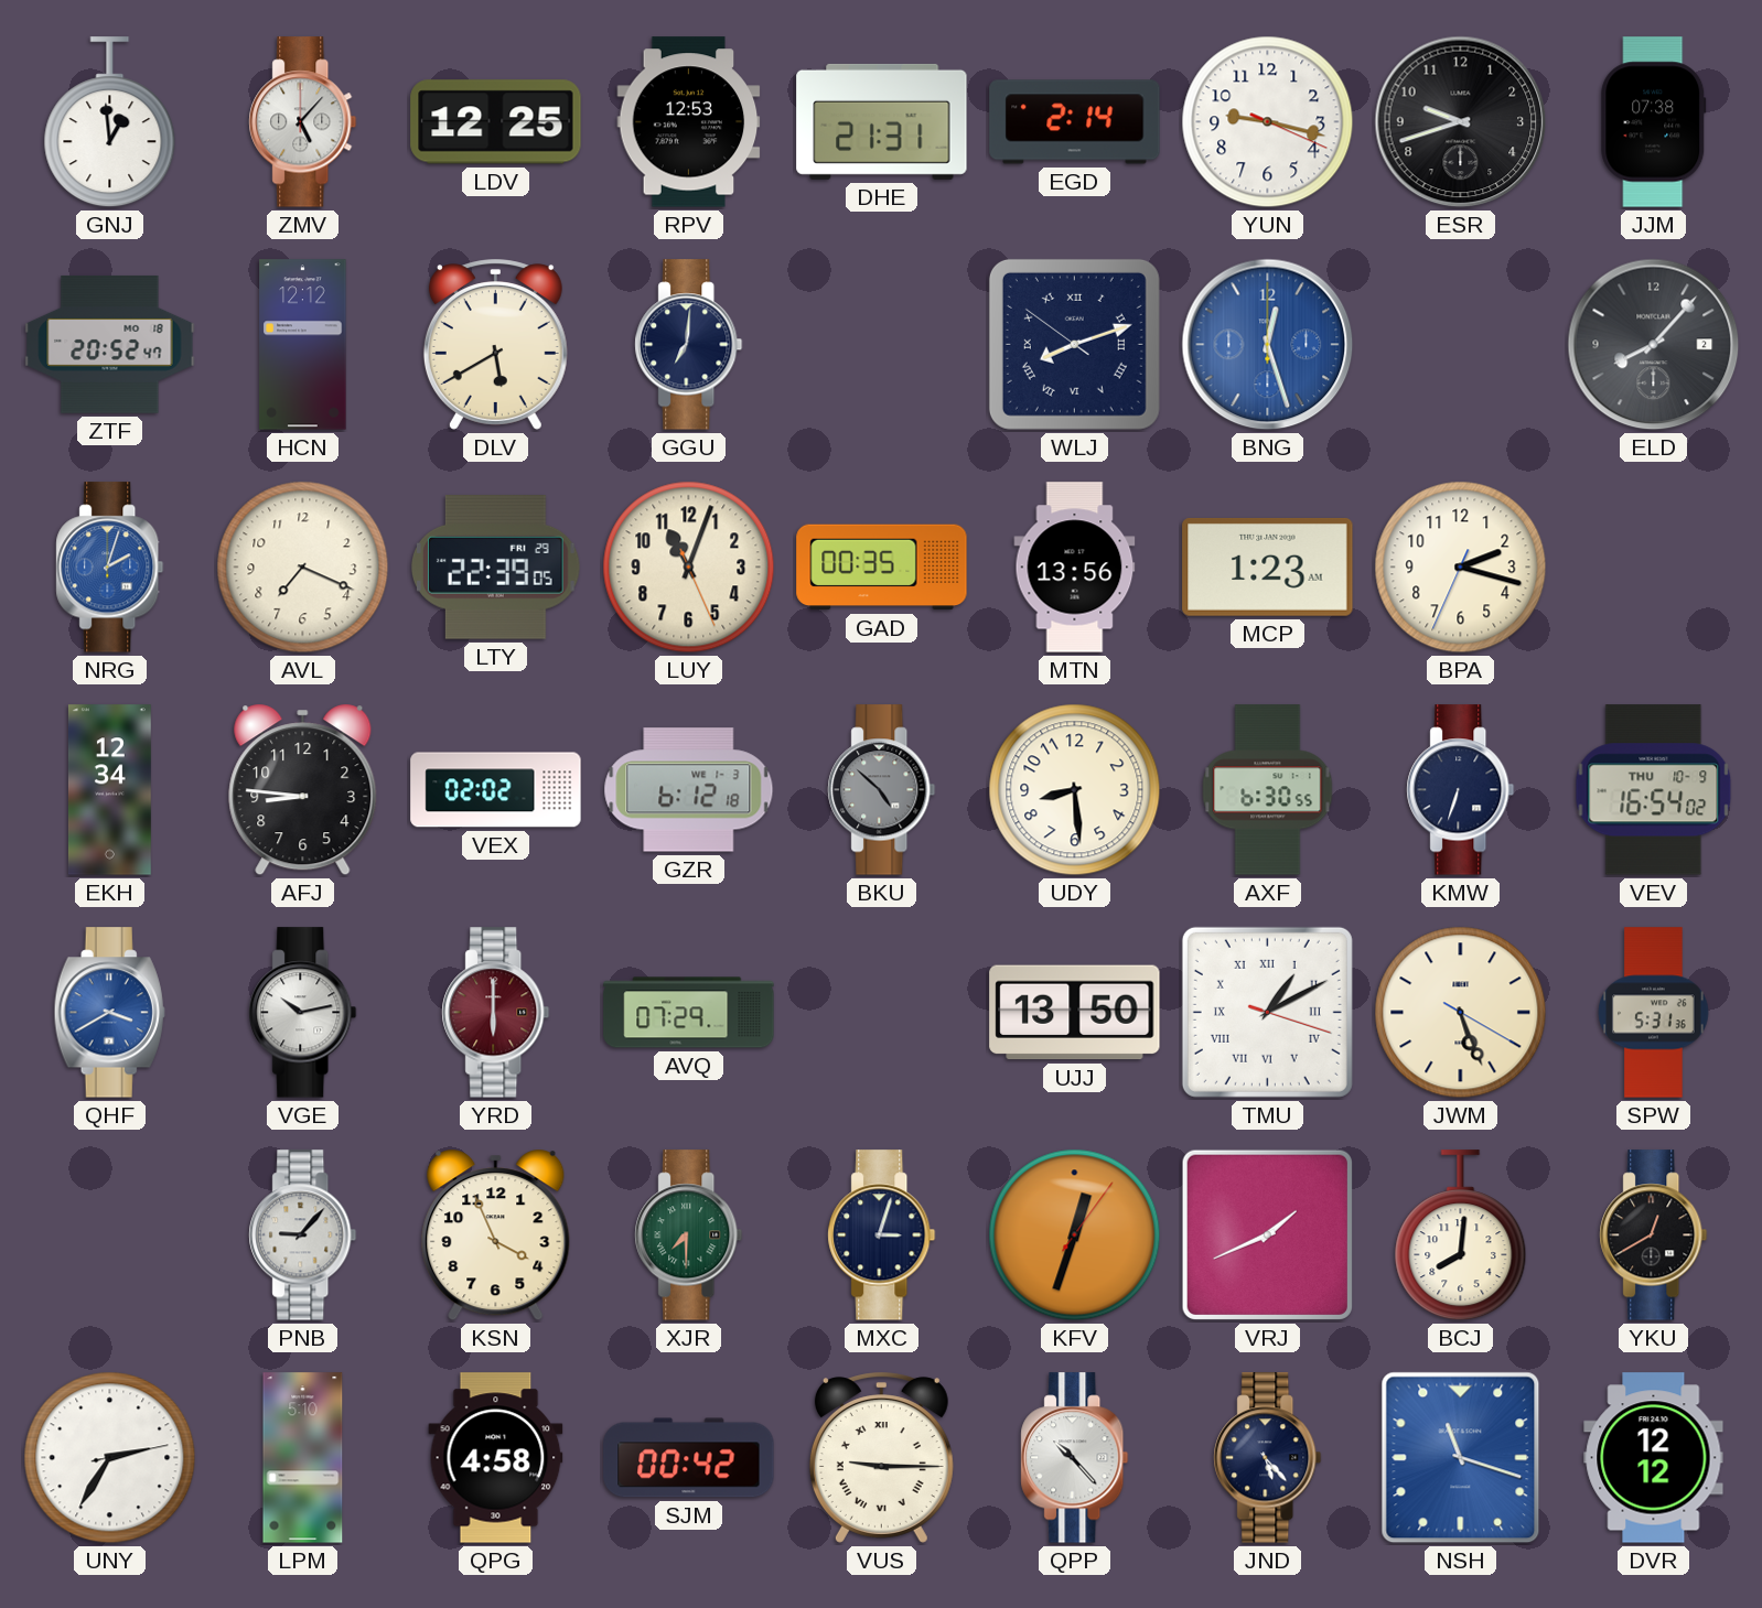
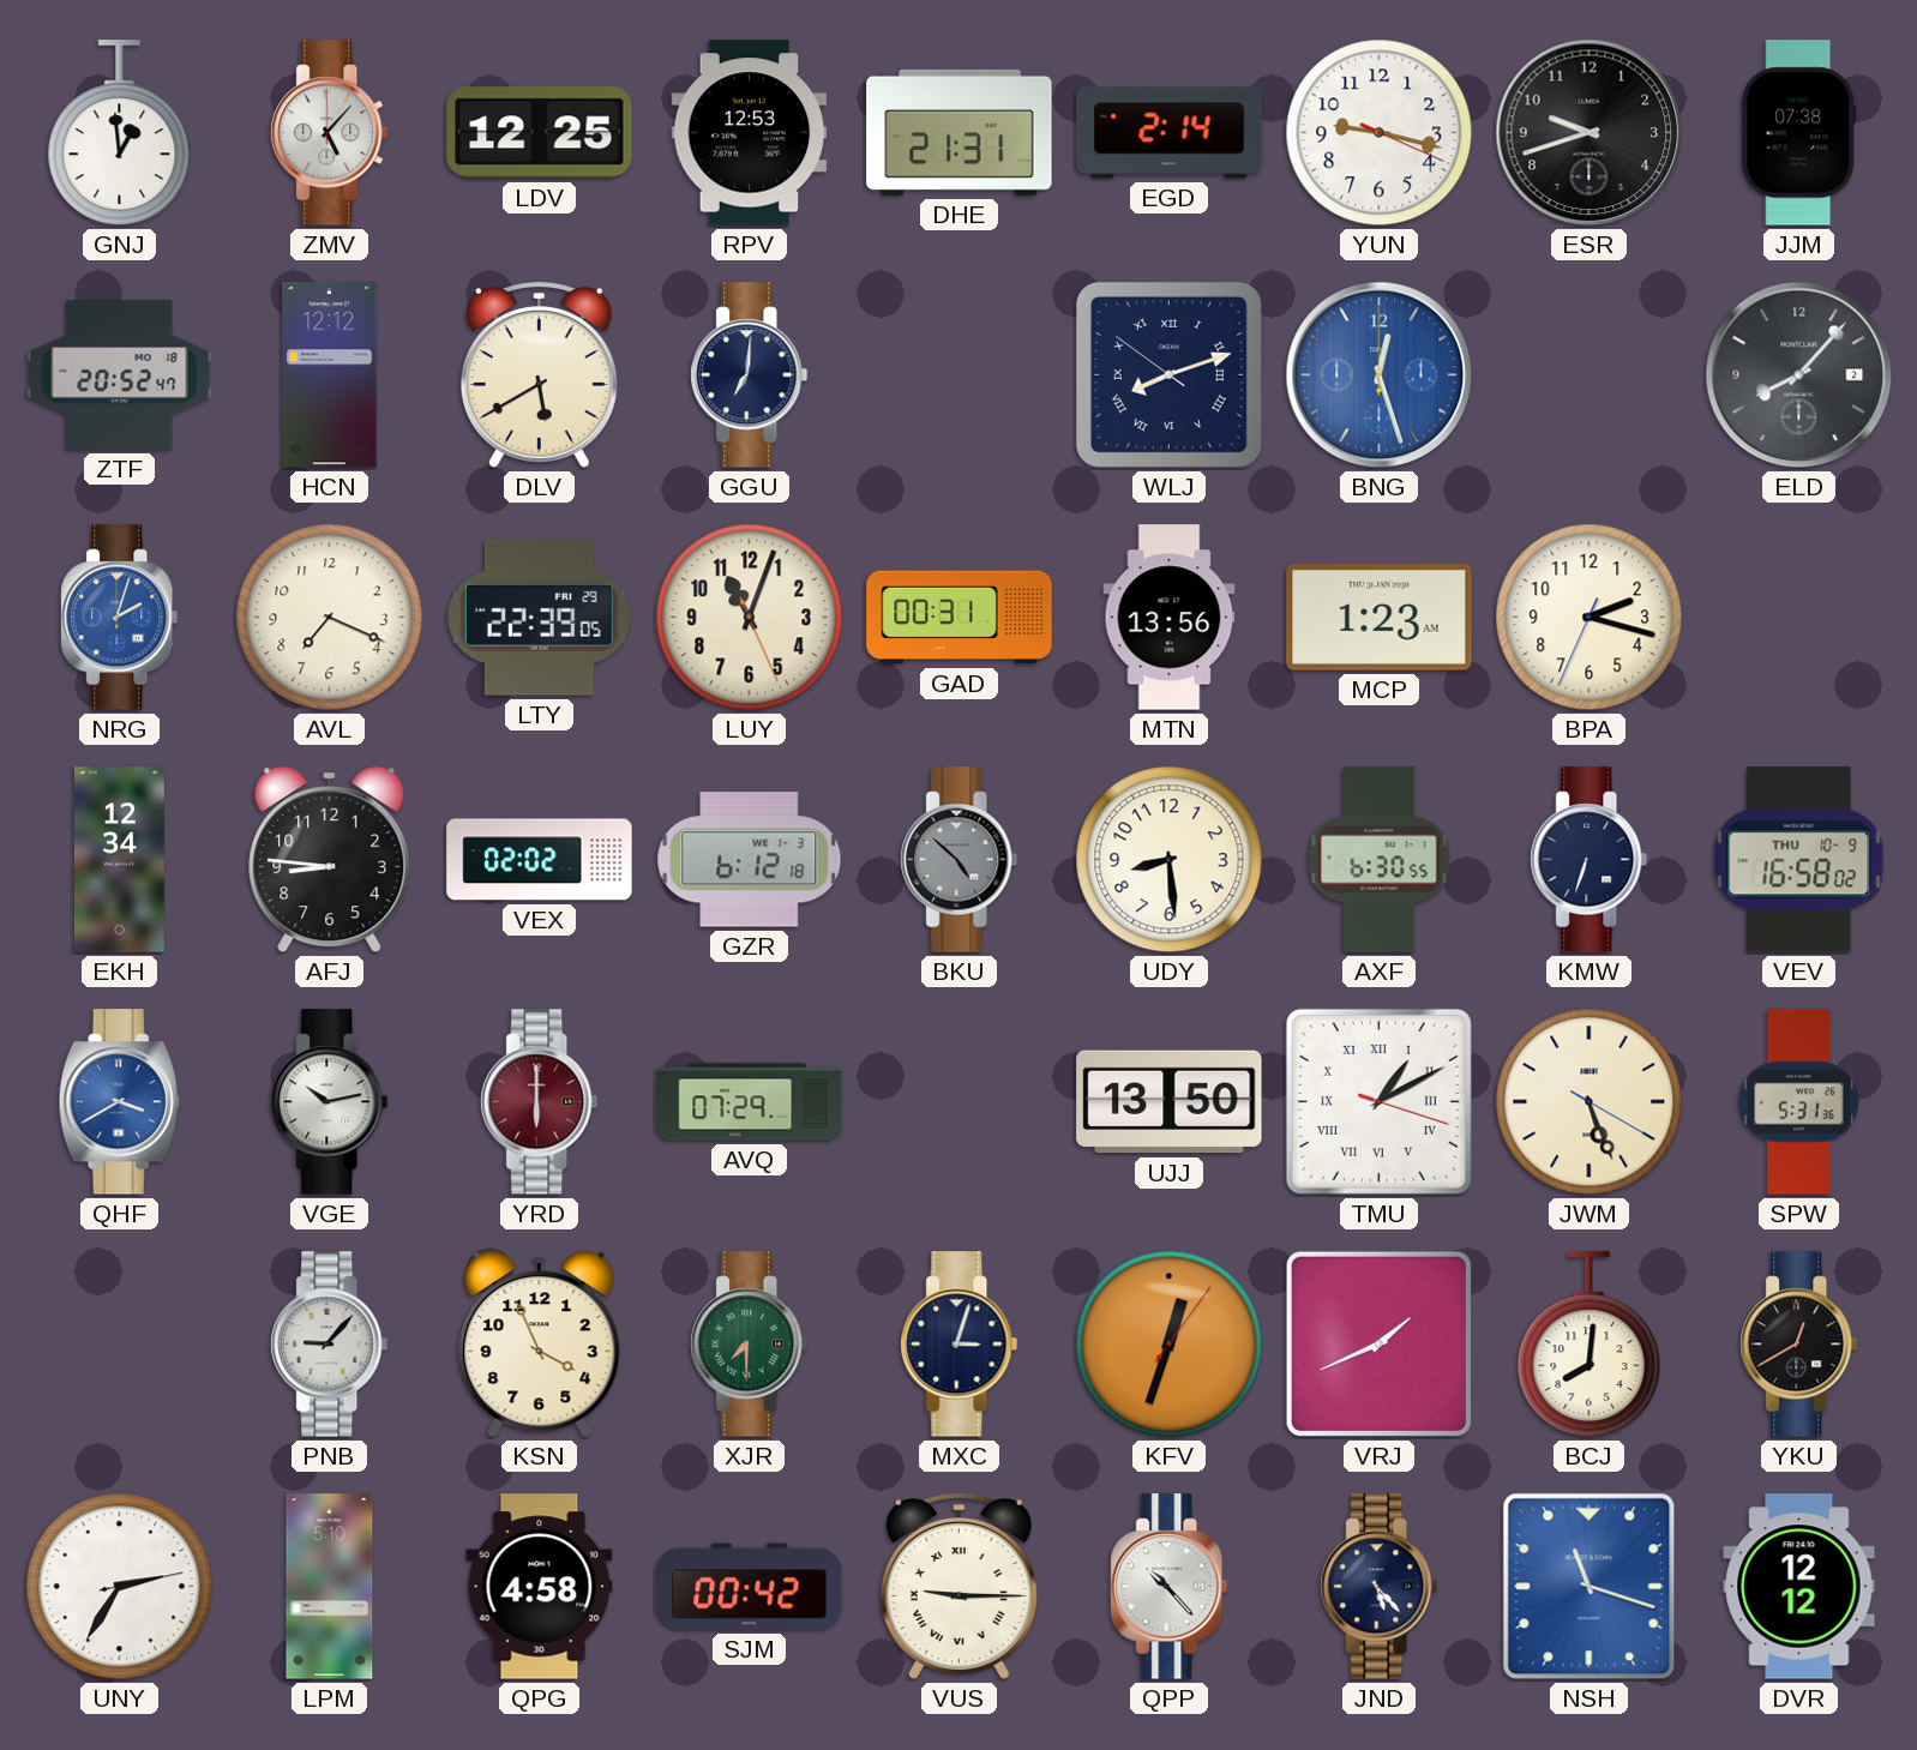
GAD: 00:35 -> 00:31
VEV: 16:54 -> 16:58
